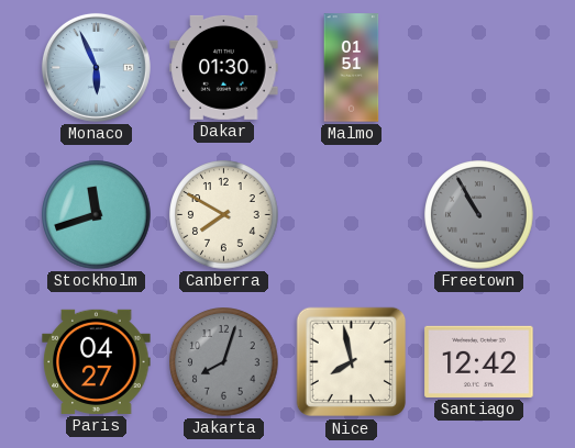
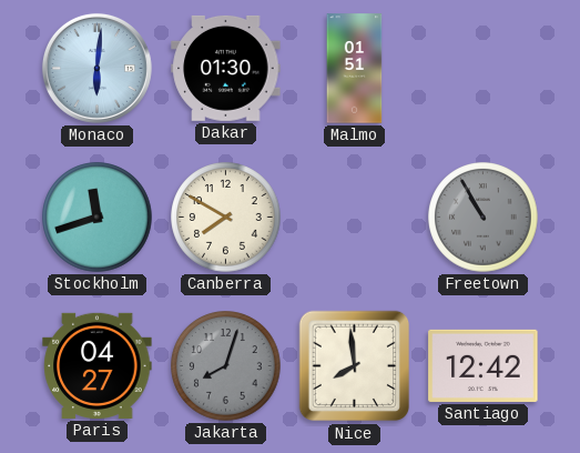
Monaco: 5:56 -> 6:01
Nice: 7:58 -> 7:59
